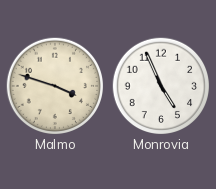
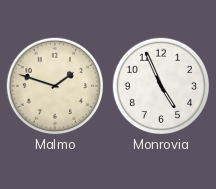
Malmo: 3:48 -> 1:48
